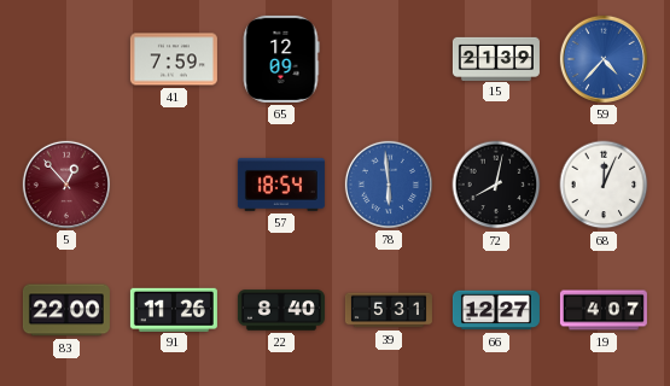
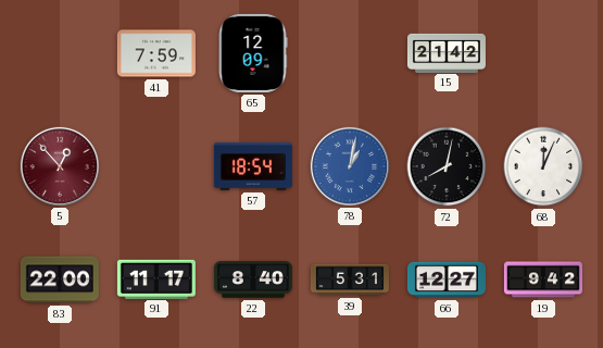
15: 21:39 -> 21:42
59: 4:37 -> none
78: 5:59 -> 1:02
91: 11:26 -> 11:17
19: 4:07 -> 9:42
